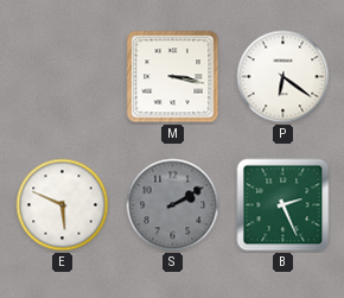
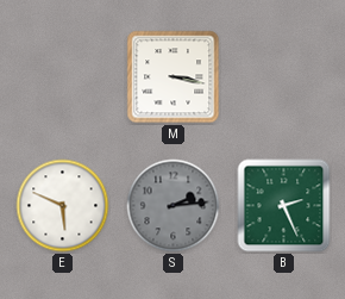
P: 6:21 -> none
S: 2:10 -> 2:14
